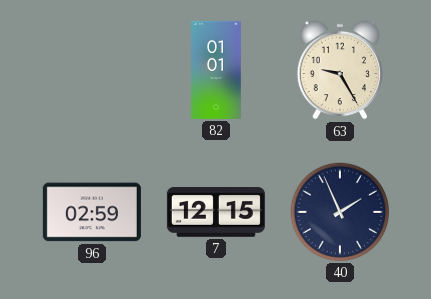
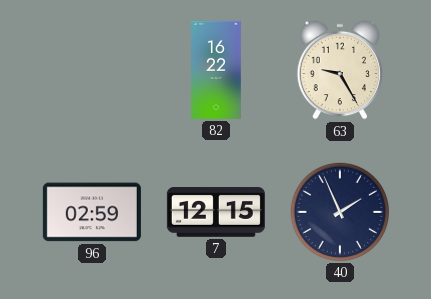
82: 01:01 -> 16:22
